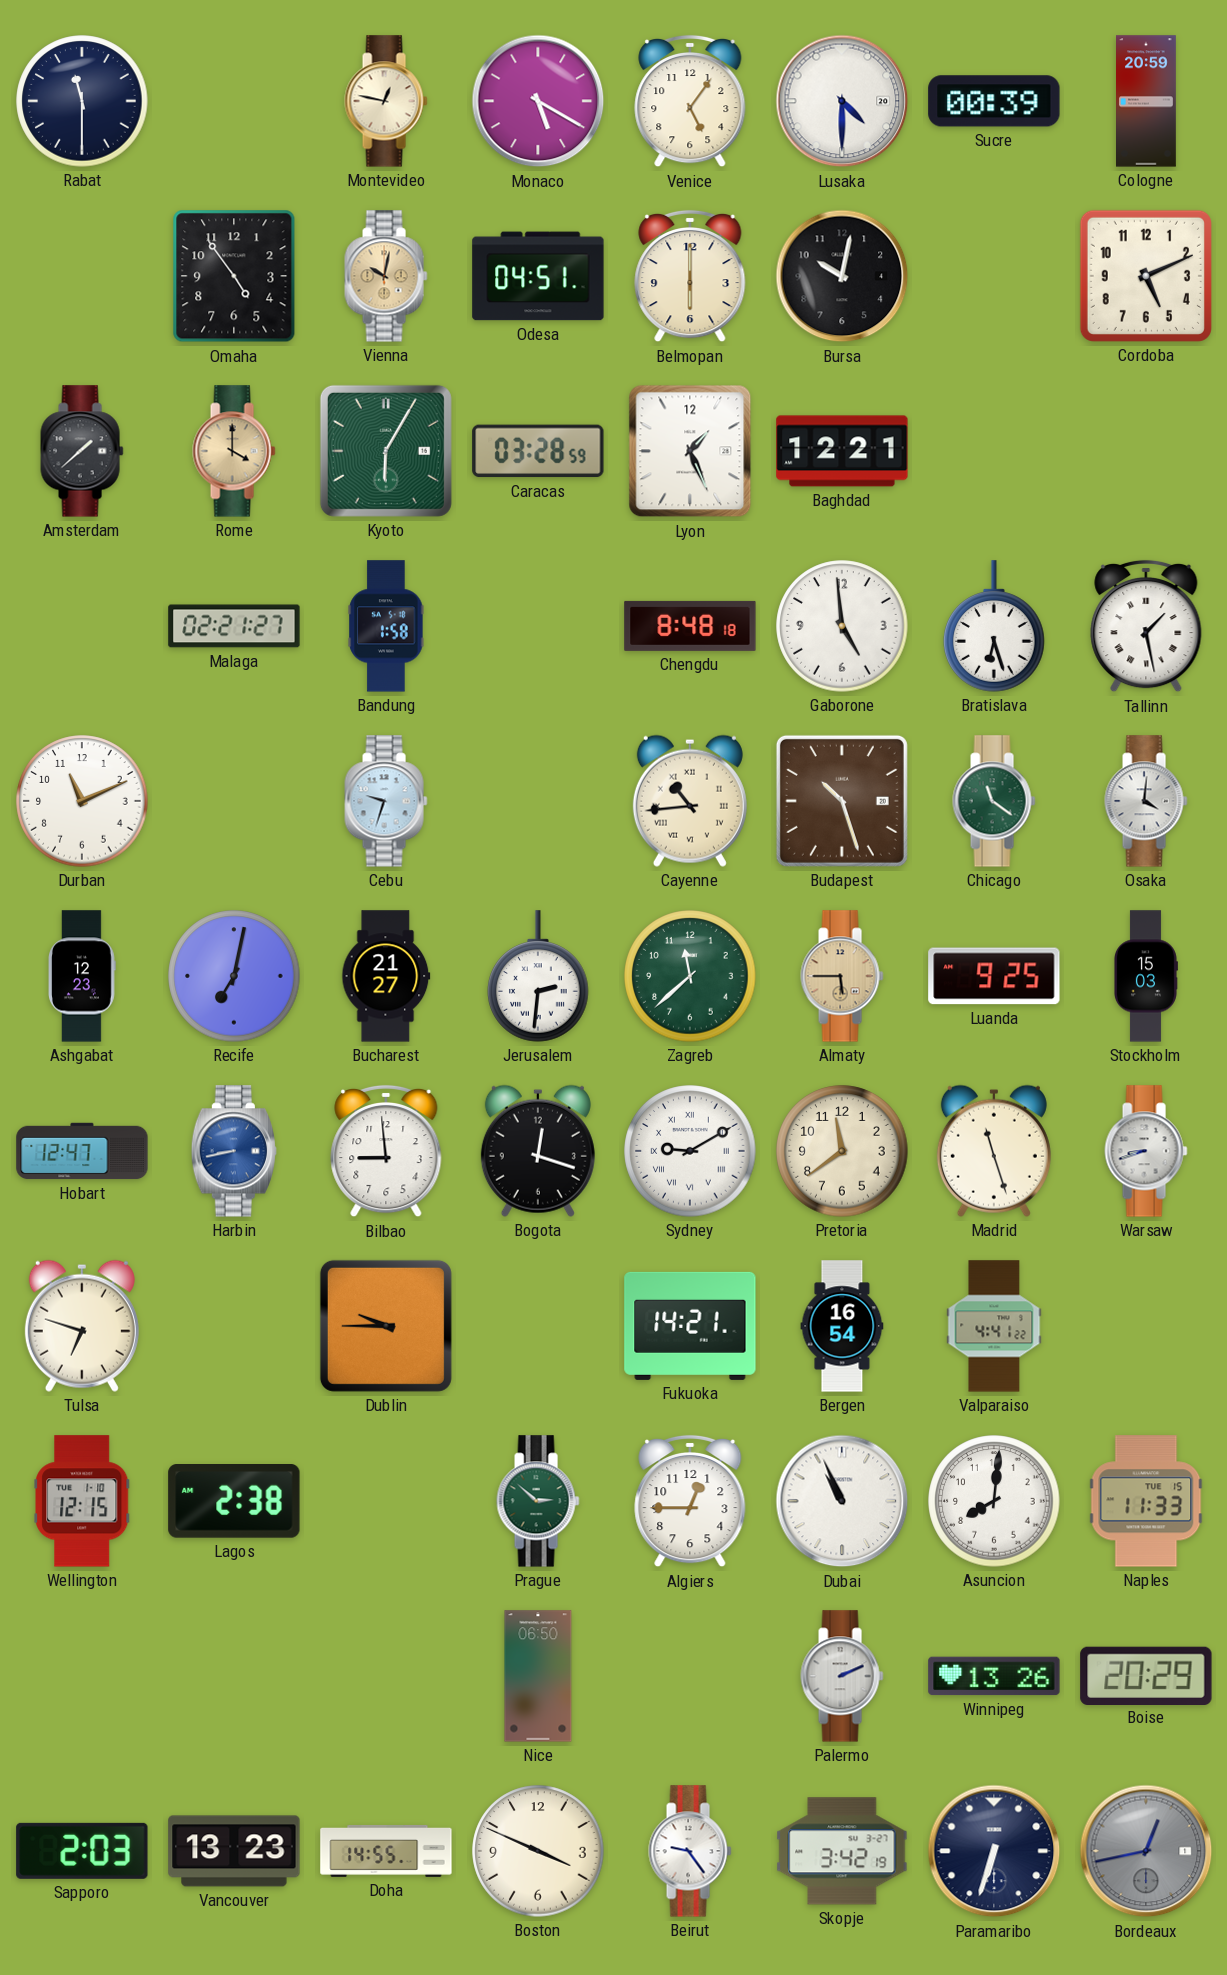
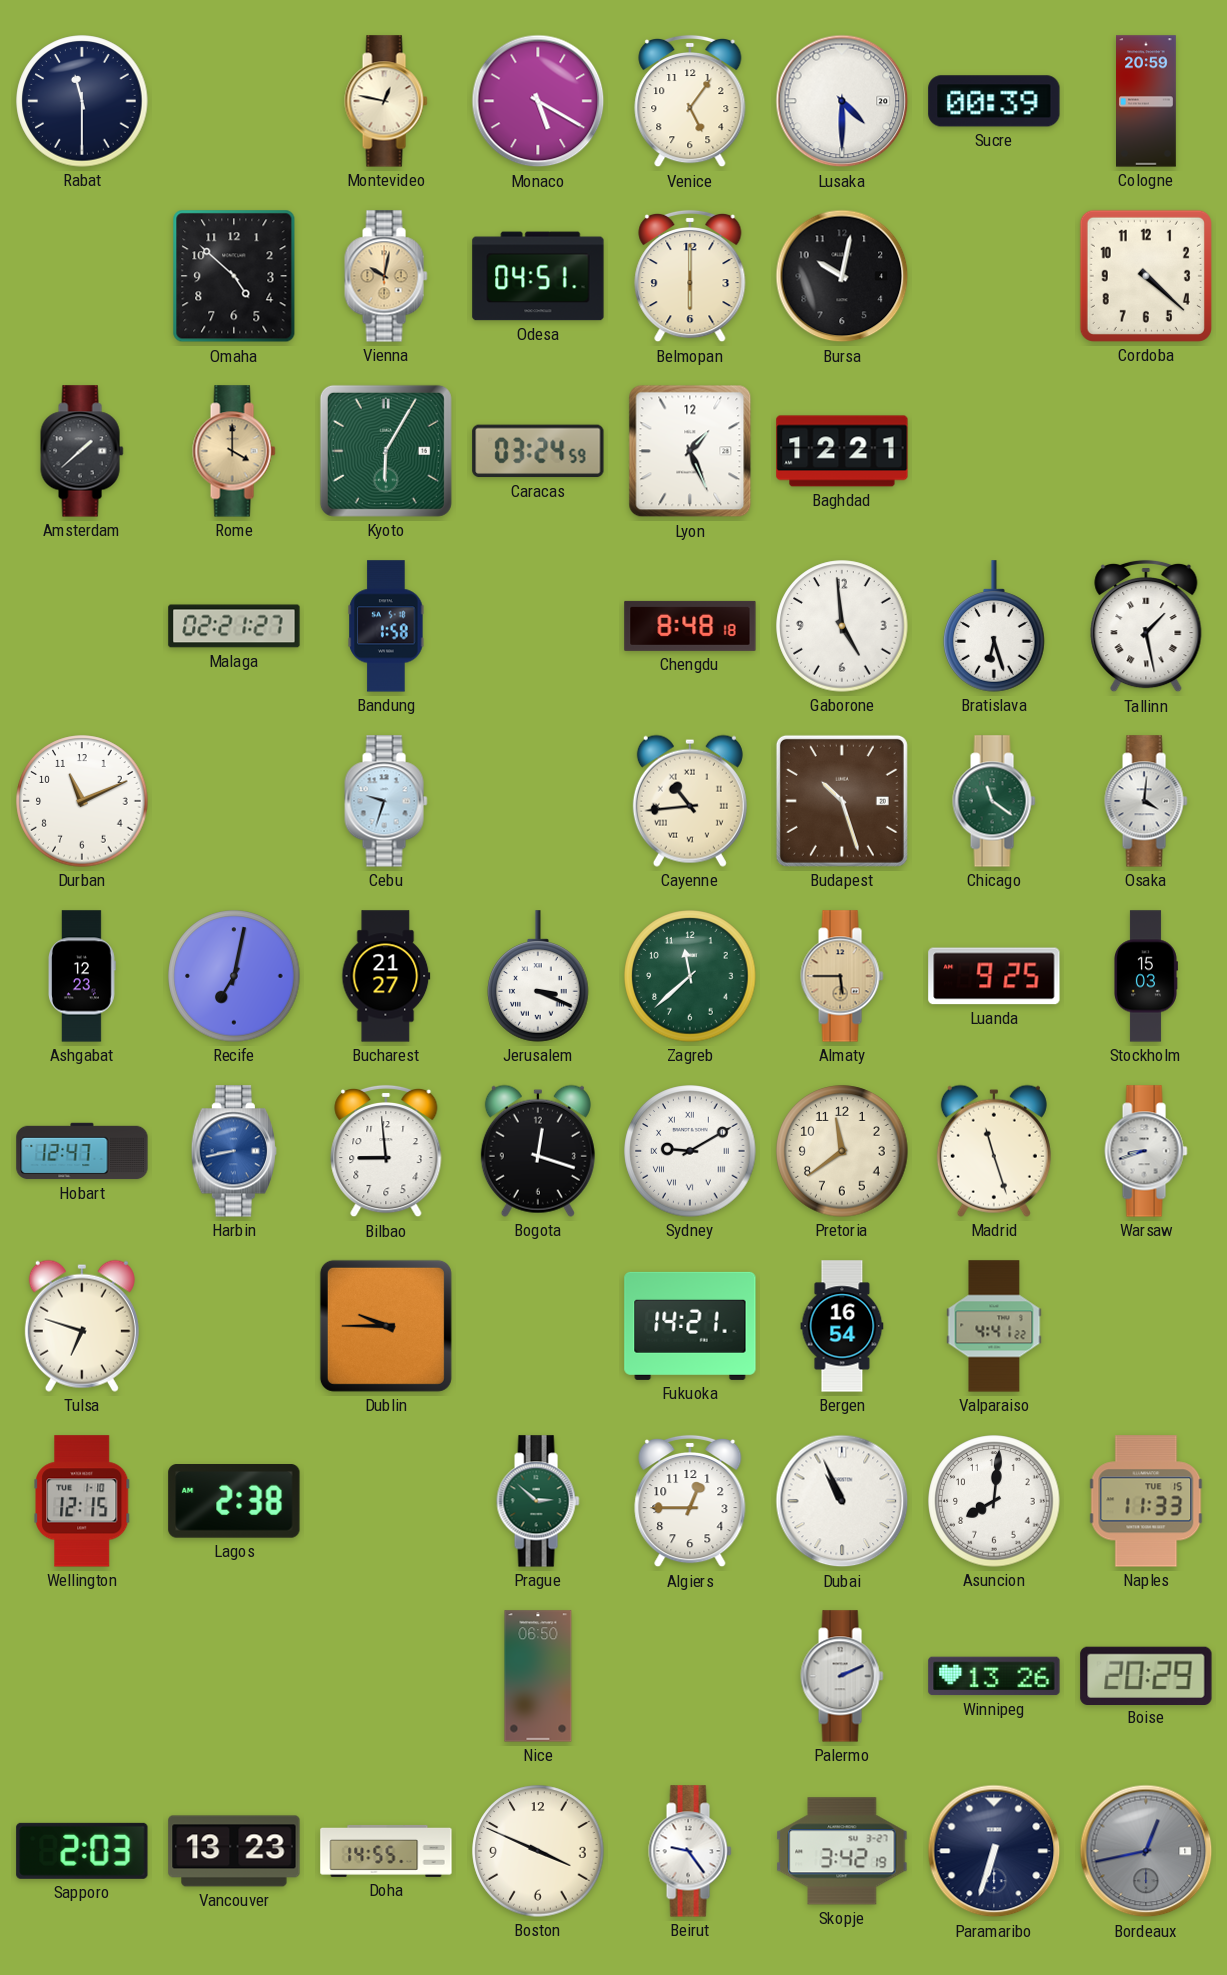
Omaha: 4:54 -> 4:52
Cordoba: 5:11 -> 4:22
Caracas: 03:28 -> 03:24
Jerusalem: 2:31 -> 3:19
